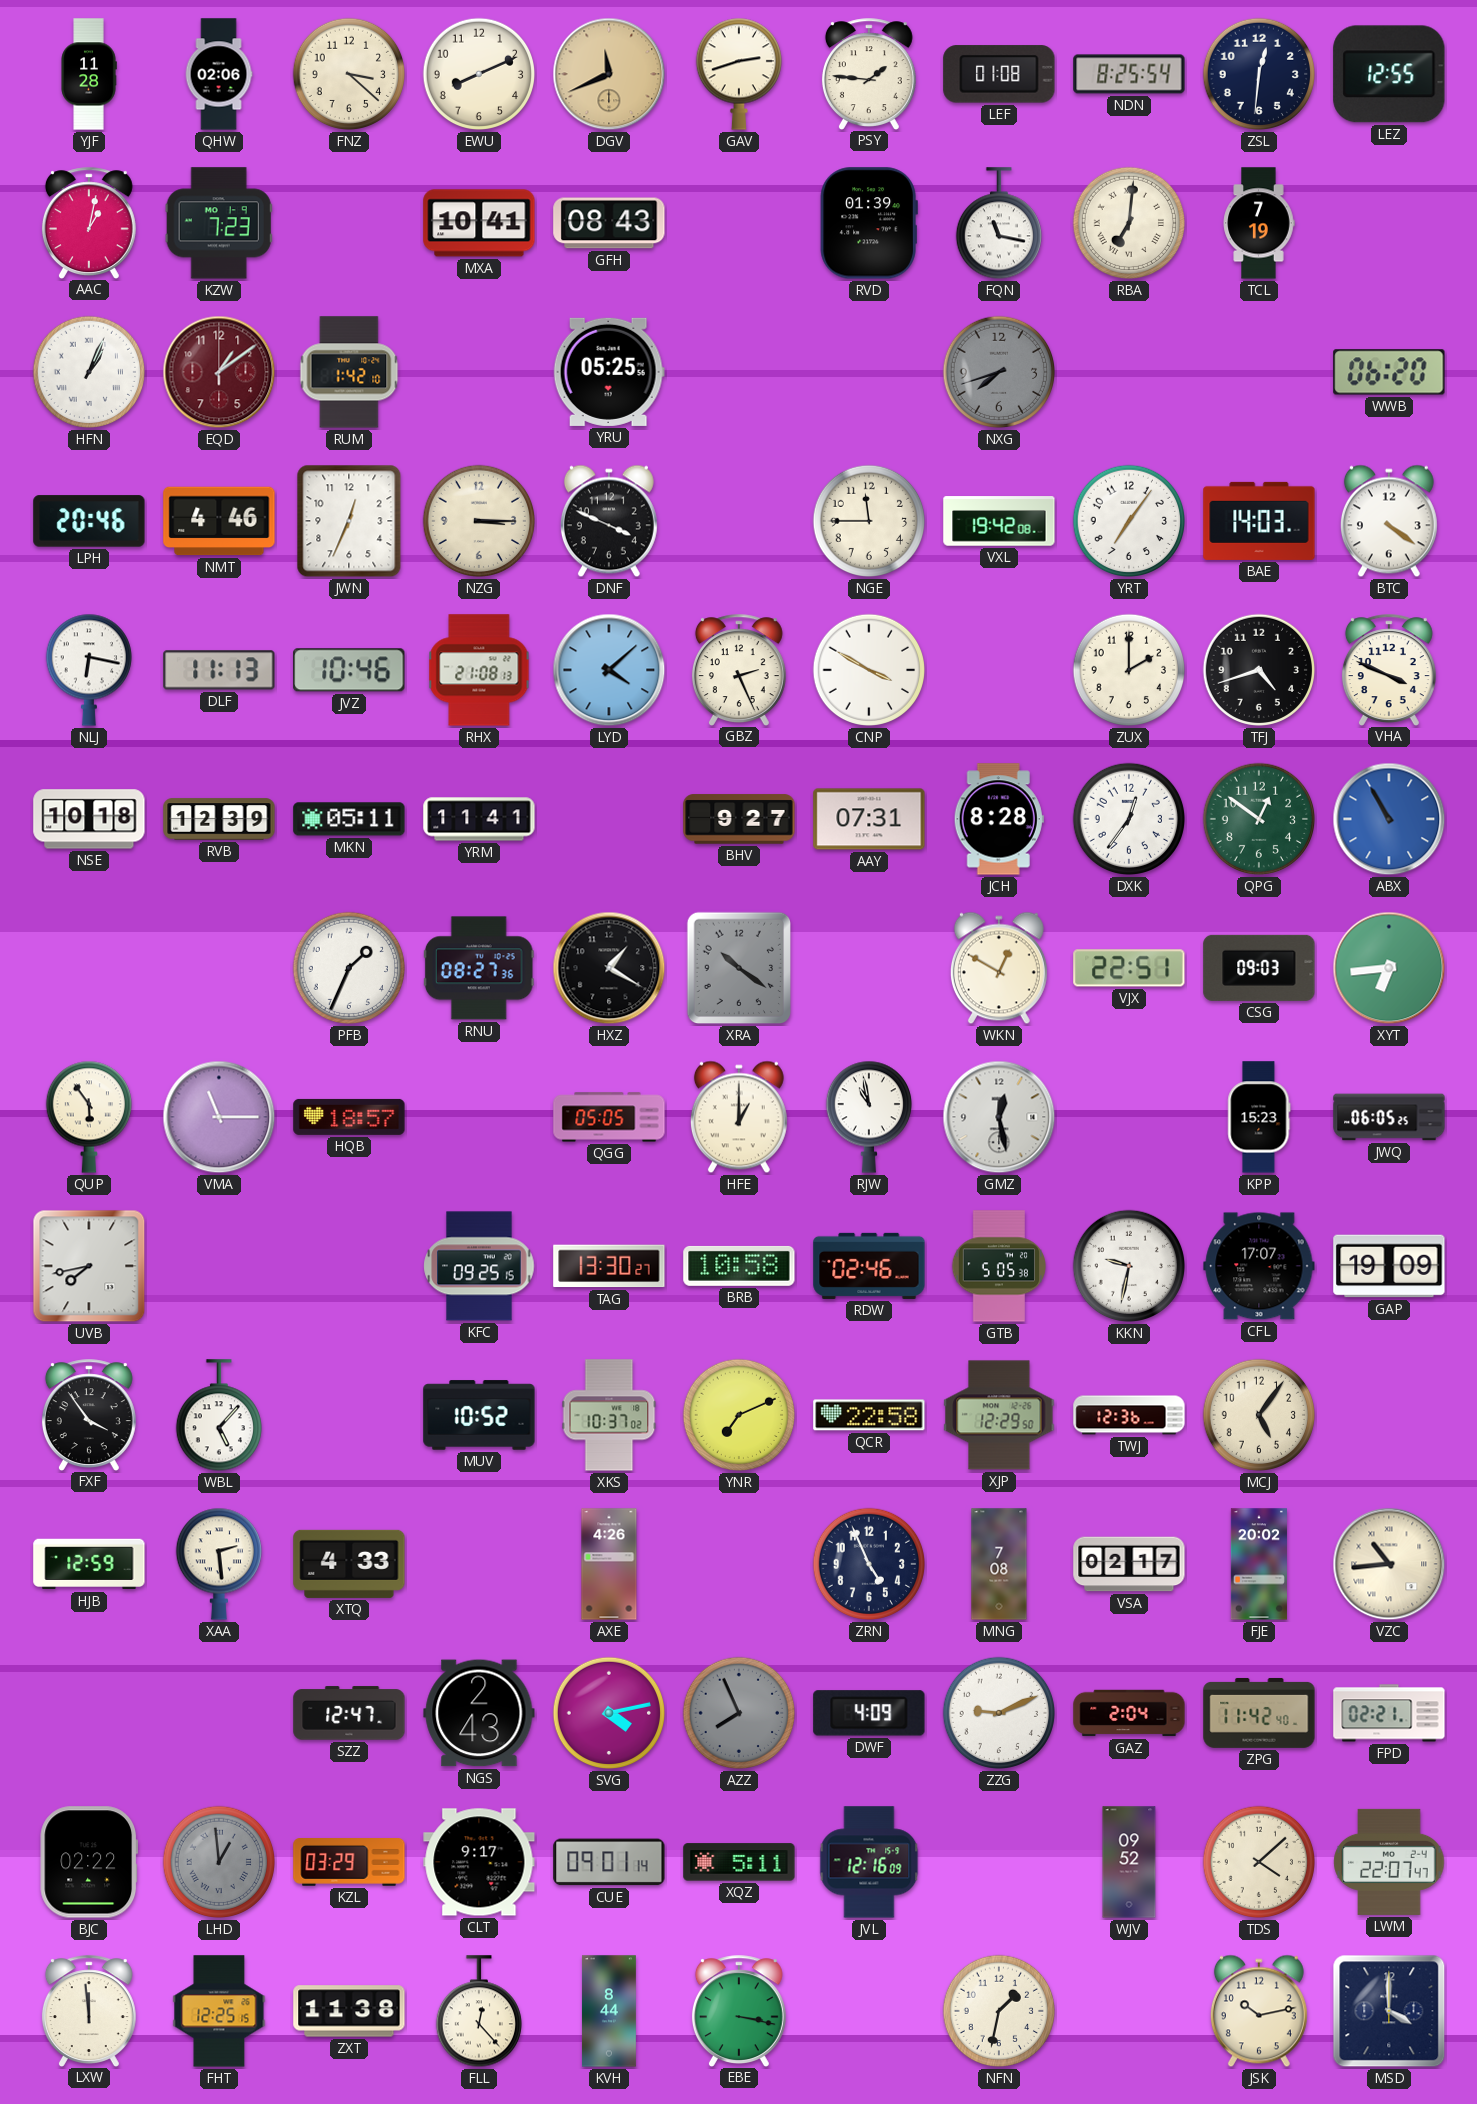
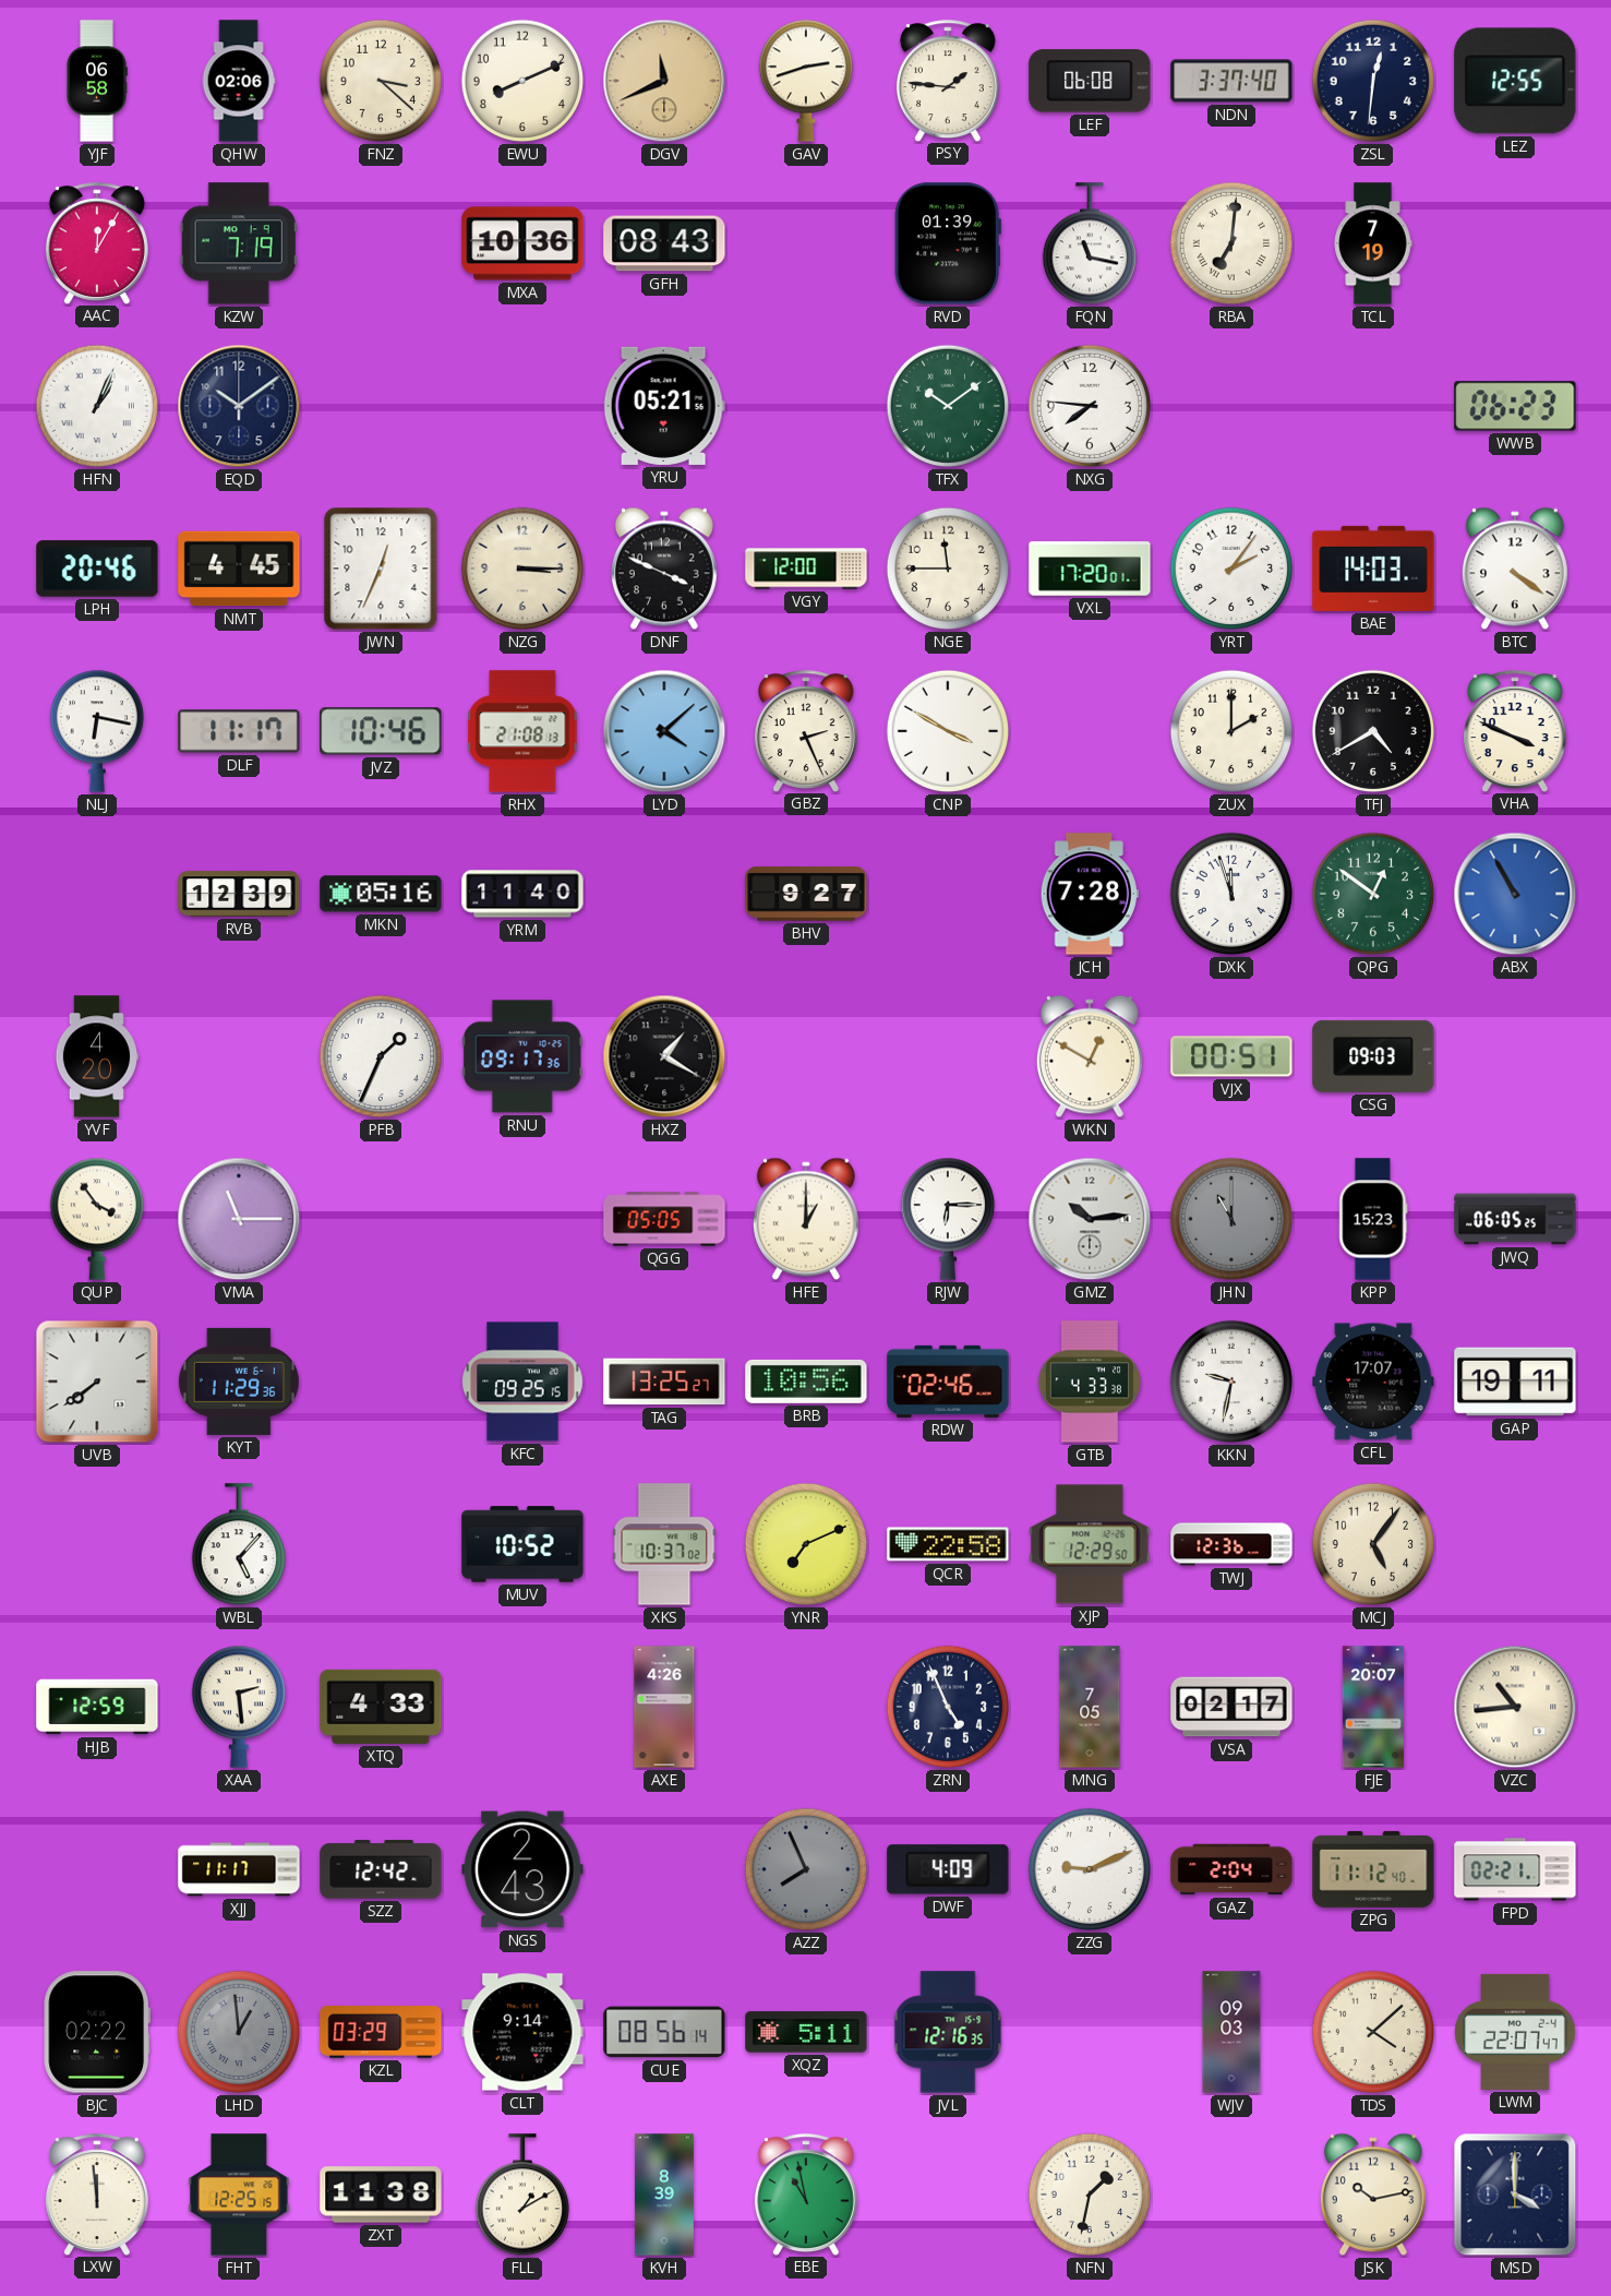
YJF: 11:28 -> 06:58
LEF: 01:08 -> 06:08
NDN: 8:25 -> 3:37
AAC: 1:02 -> 12:05
KZW: 7:23 -> 7:19
MXA: 10:41 -> 10:36
EQD: 1:09 -> 10:09
EQD dial: burgundy -> navy
RUM: 1:42 -> none
YRU: 05:25 -> 05:21
TFX: none -> 10:09
NXG: 7:42 -> 7:46
NXG dial: grey -> white
WWB: 06:20 -> 06:23
NMT: 4:46 -> 4:45
VGY: none -> 12:00
VXL: 19:42 -> 17:20
YRT: 7:06 -> 2:06
DLF: 11:13 -> 11:17
TFJ: 4:42 -> 4:40
NSE: 10:18 -> none
MKN: 05:11 -> 05:16
YRM: 11:41 -> 11:40
AAY: 07:31 -> none
JCH: 8:28 -> 7:28
DXK: 12:36 -> 11:57
YVF: none -> 4:20
RNU: 08:27 -> 09:17
XRA: 10:21 -> none
VJX: 22:51 -> 00:51
XYT: 6:44 -> none
QUP: 5:54 -> 3:54
HQB: 18:57 -> none
RJW: 10:58 -> 6:15
GMZ: 12:28 -> 10:14
JHN: none -> 11:00
UVB: 7:43 -> 7:39
KYT: none -> 11:29
TAG: 13:30 -> 13:25
BRB: 10:58 -> 10:56
GTB: 5:05 -> 4:33
GAP: 19:09 -> 19:11
FXF: 3:54 -> none
MNG: 7:08 -> 7:05
FJE: 20:02 -> 20:07
XJJ: none -> 11:17
SZZ: 12:47 -> 12:42
SVG: 4:13 -> none
ZPG: 11:42 -> 11:12
CLT: 9:17 -> 9:14
CUE: 09:01 -> 08:56
JVL: 12:16:09 -> 12:16:35
WJV: 09:52 -> 09:03
FLL: 12:23 -> 1:10
KVH: 8:44 -> 8:39
EBE: 3:17 -> 10:58
